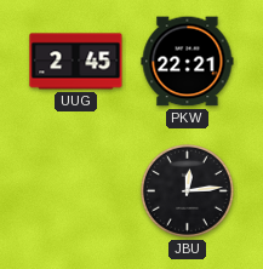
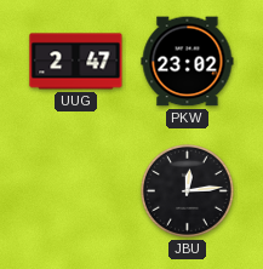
UUG: 2:45 -> 2:47
PKW: 22:21 -> 23:02
